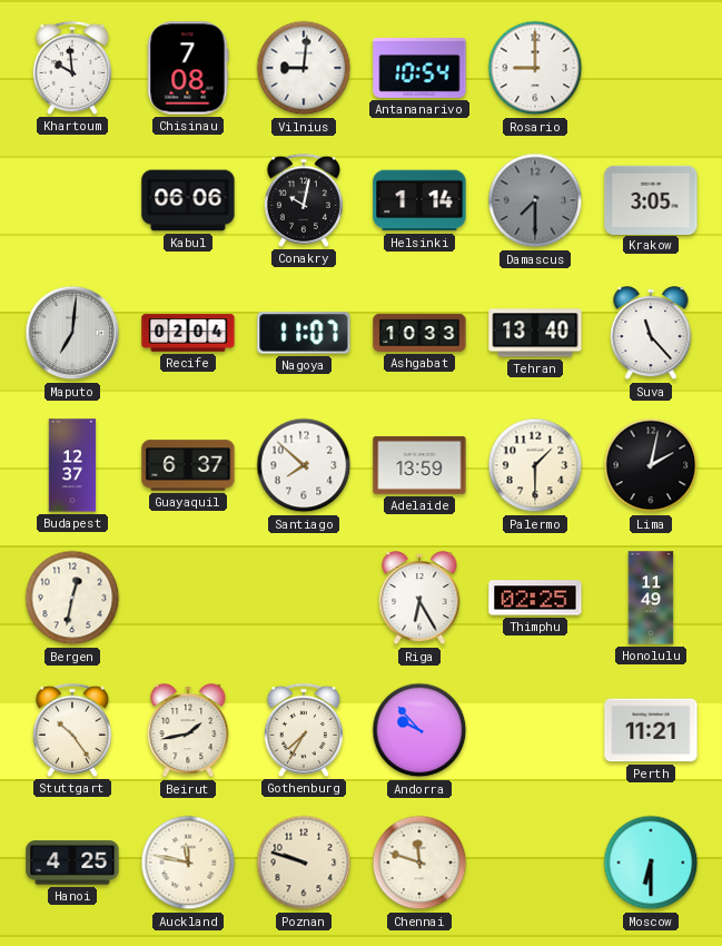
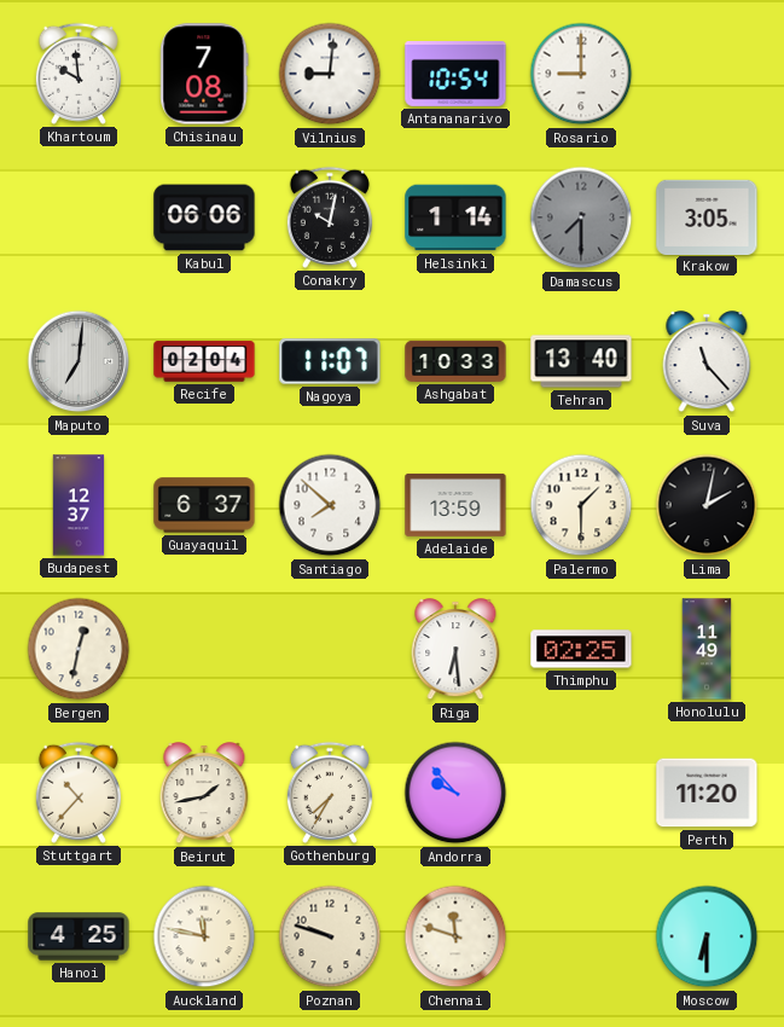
Riga: 6:25 -> 6:29
Stuttgart: 10:24 -> 10:37
Perth: 11:21 -> 11:20
